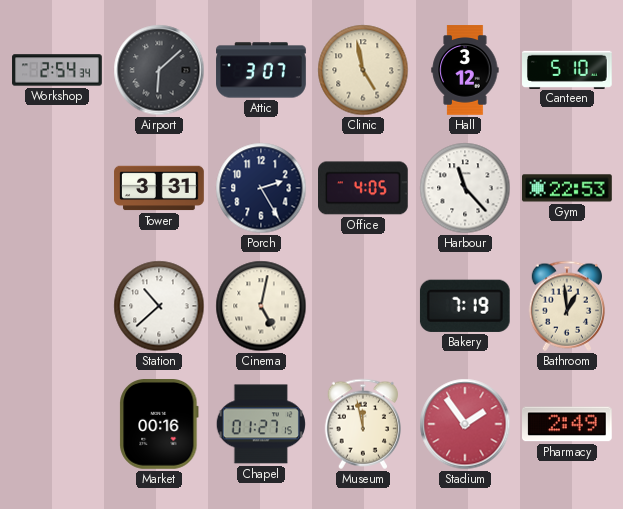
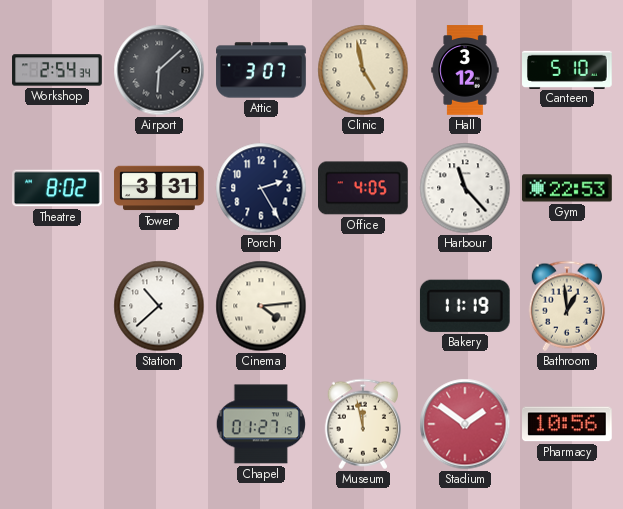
Theatre: none -> 8:02
Cinema: 5:02 -> 4:14
Bakery: 7:19 -> 11:19
Market: 00:16 -> none
Stadium: 1:54 -> 1:51
Pharmacy: 2:49 -> 10:56
